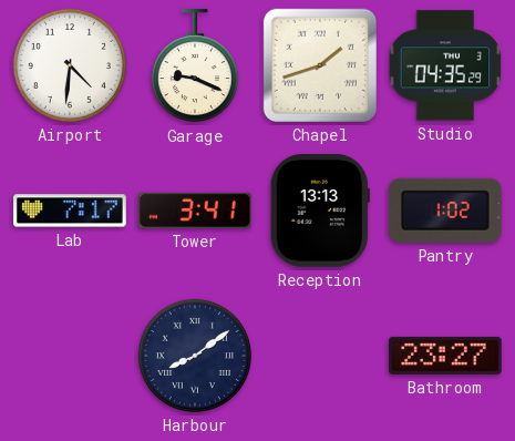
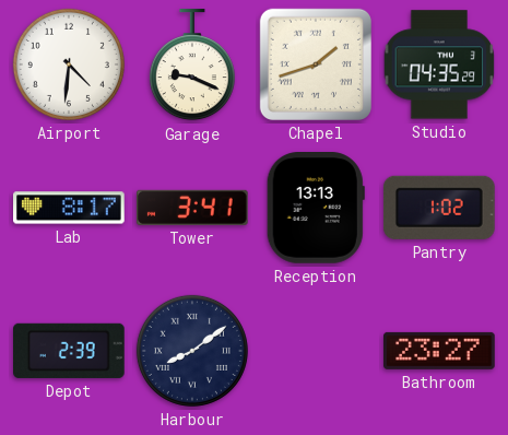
Lab: 7:17 -> 8:17
Depot: none -> 2:39
